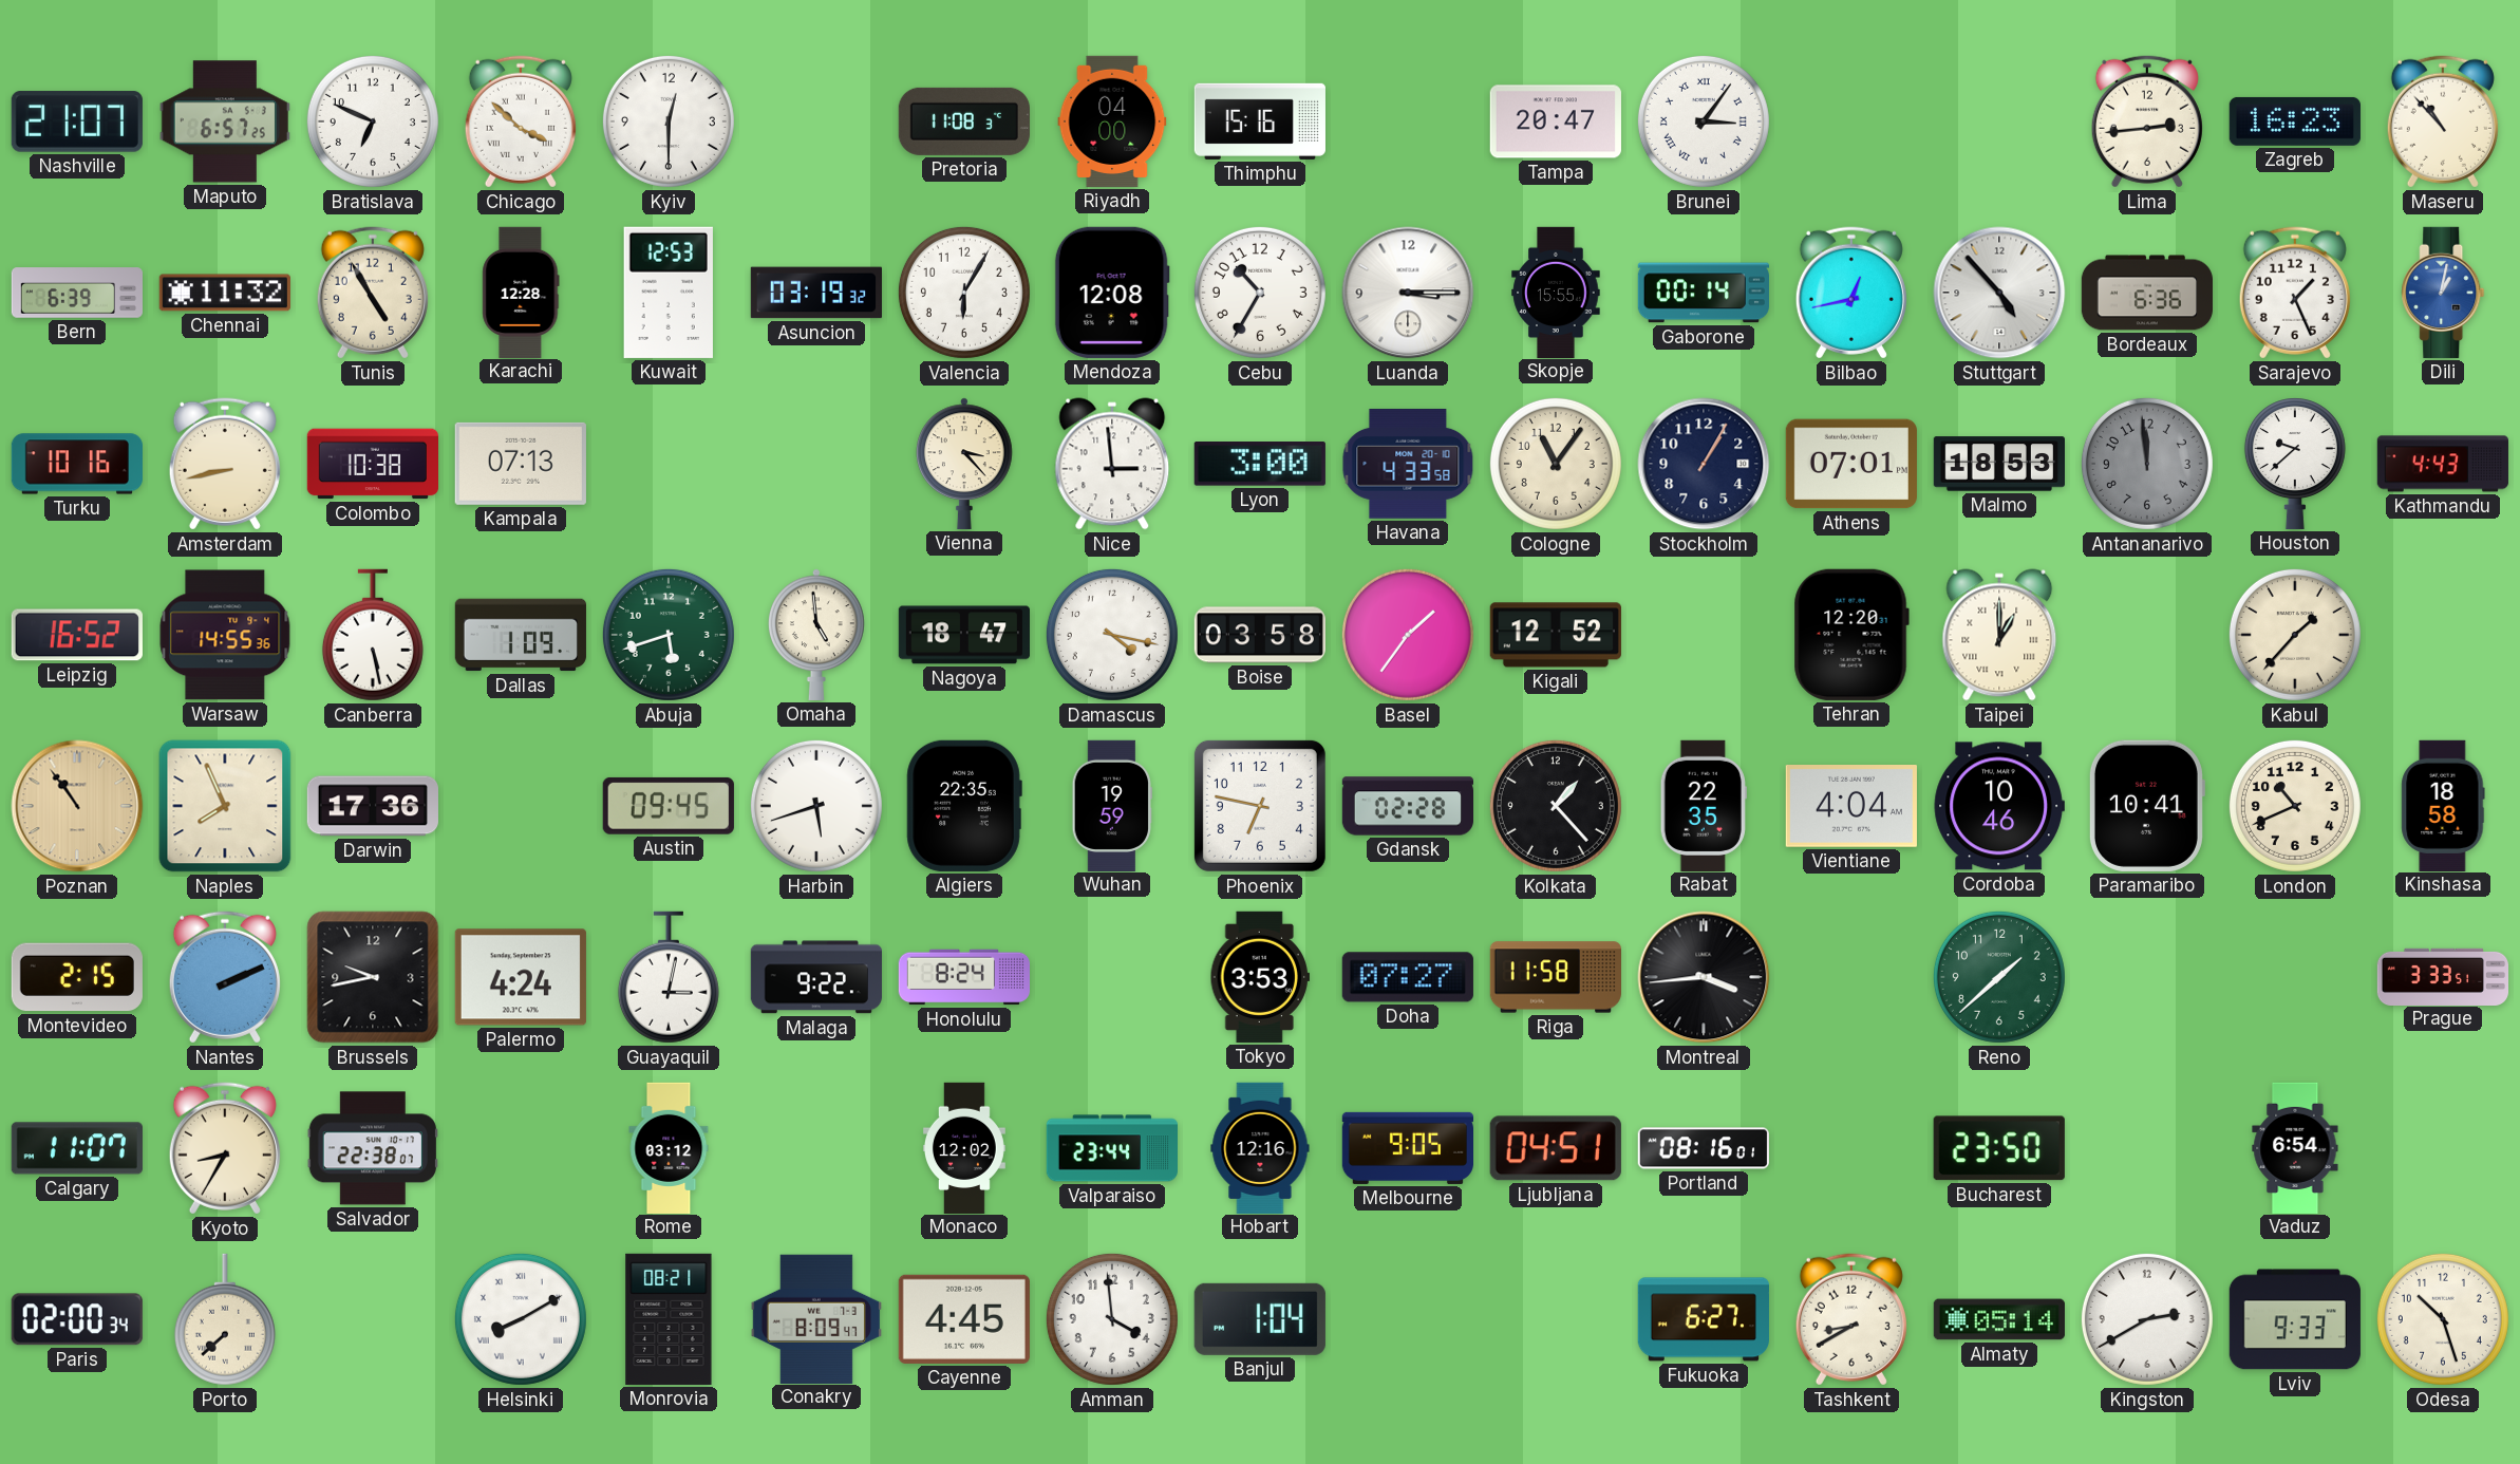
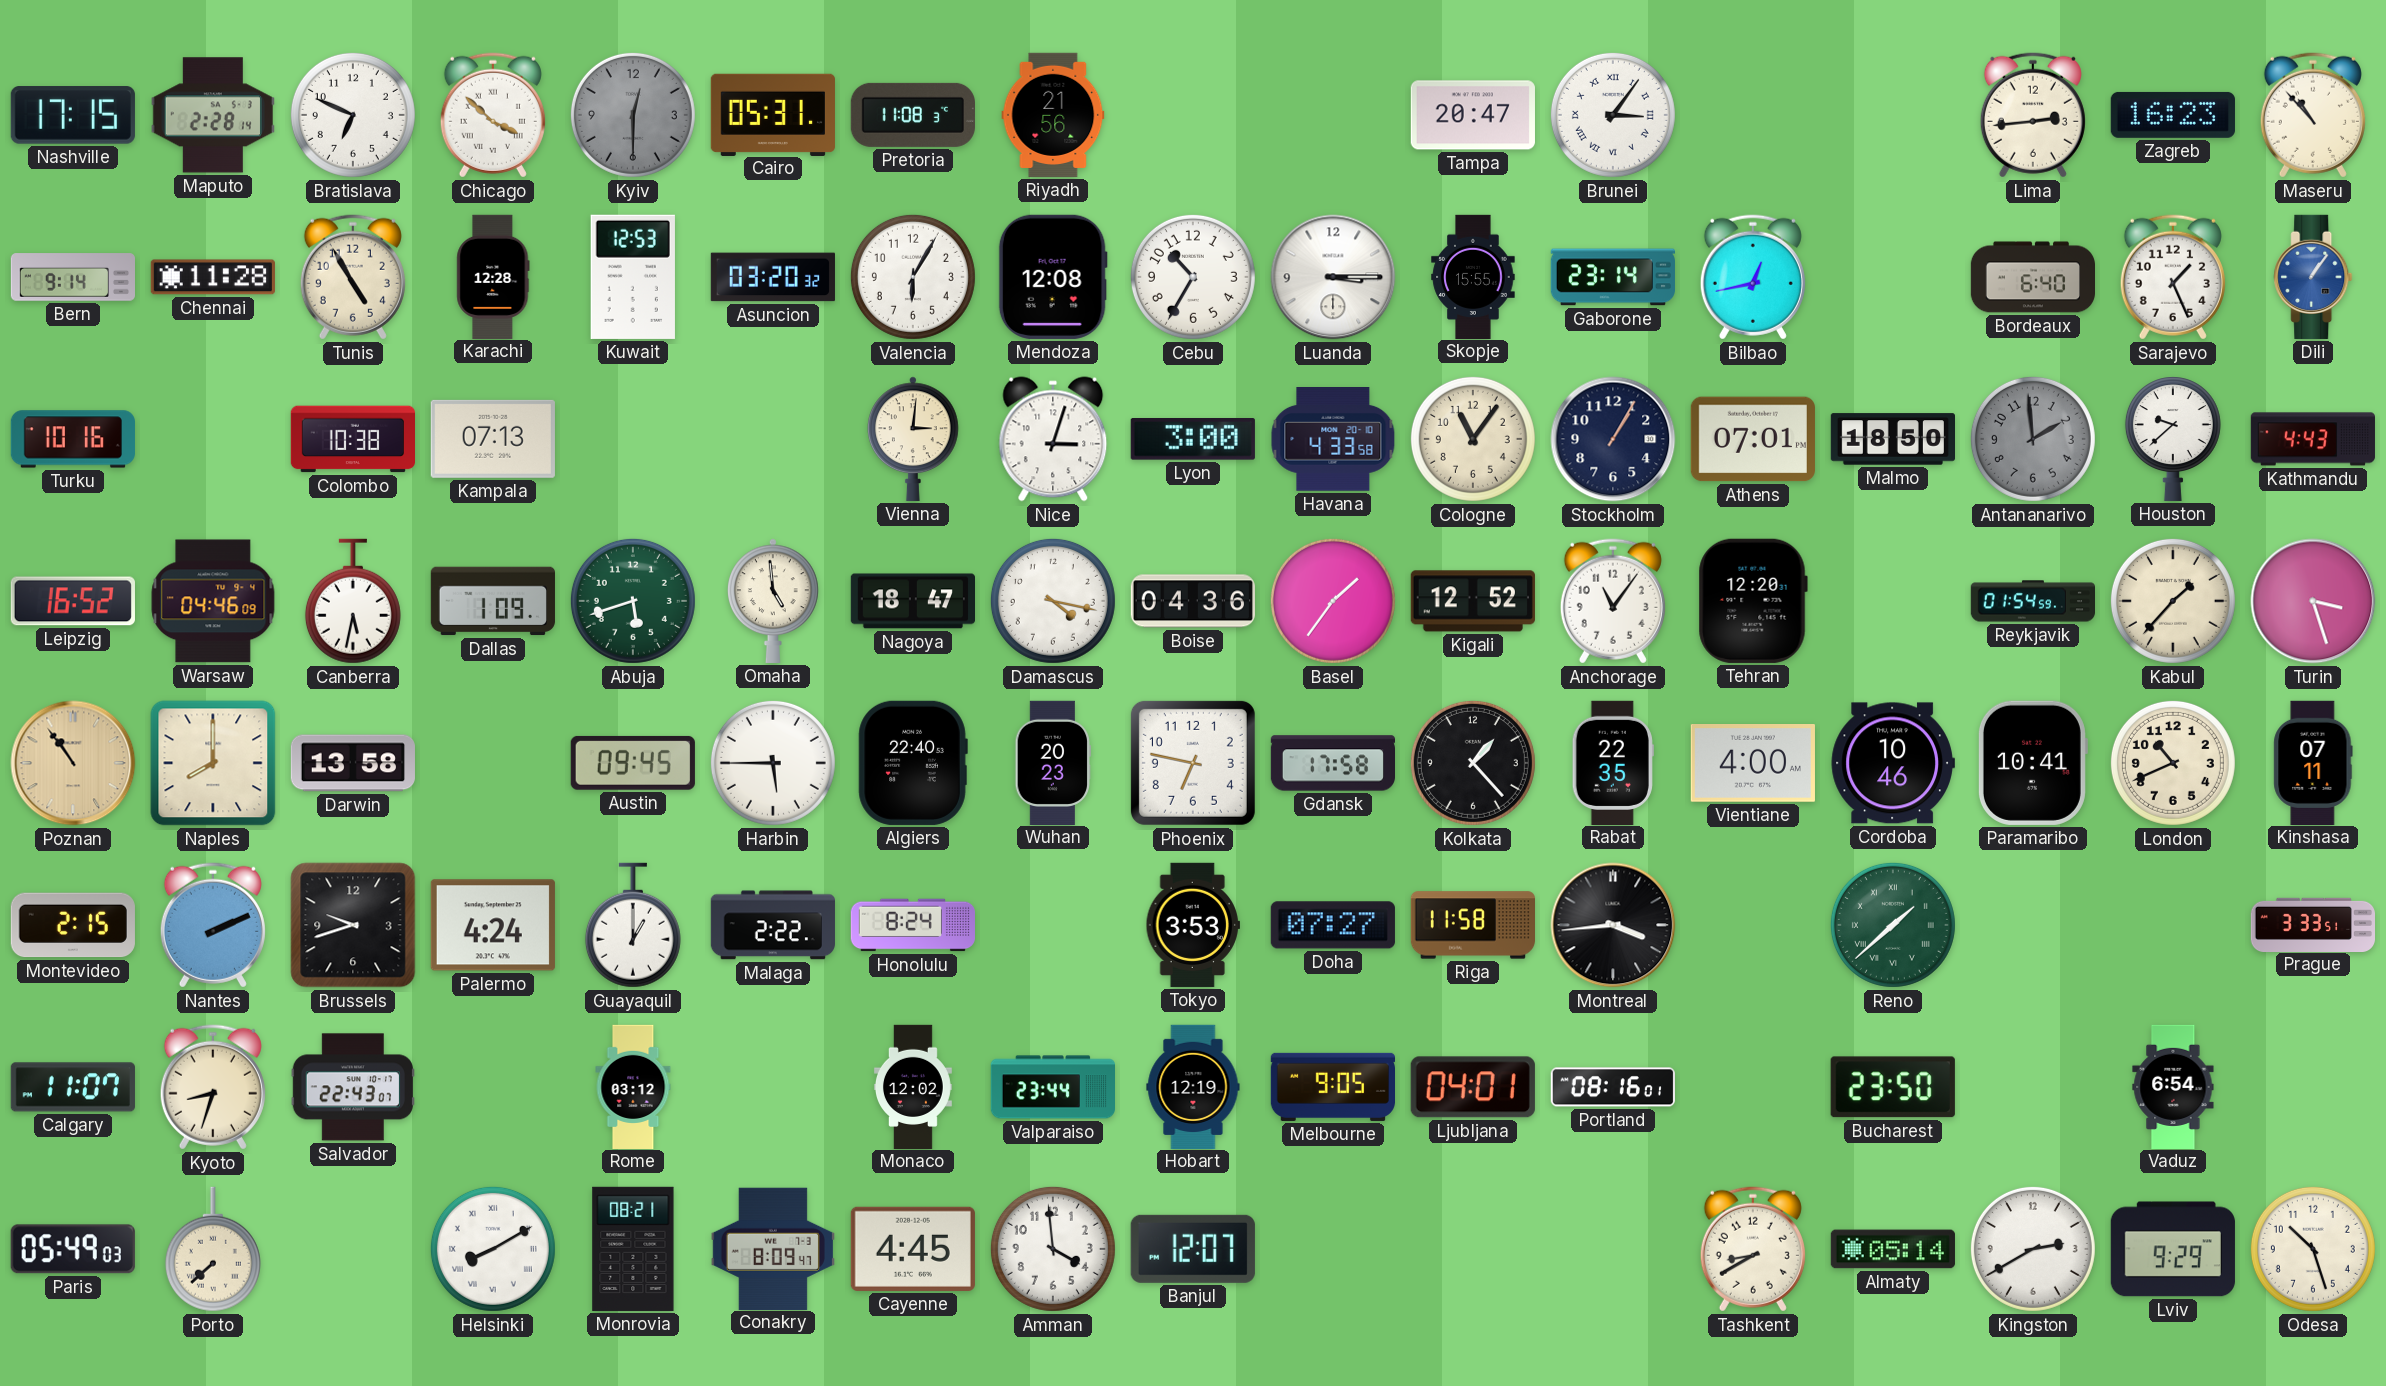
Nashville: 21:07 -> 17:15
Maputo: 6:57 -> 2:28
Kyiv dial: white -> grey
Cairo: none -> 05:31
Riyadh: 04:00 -> 21:56
Thimphu: 15:16 -> none
Bern: 6:39 -> 9:14
Chennai: 11:32 -> 11:28
Asuncion: 03:19 -> 03:20
Gaborone: 00:14 -> 23:14
Stuttgart: 4:53 -> none
Bordeaux: 6:36 -> 6:40
Dili: 1:02 -> 1:06
Amsterdam: 8:43 -> none
Vienna: 3:23 -> 3:01
Nice: 2:59 -> 3:03
Malmo: 18:53 -> 18:50
Antananarivo: 11:59 -> 1:59
Warsaw: 14:55 -> 04:46
Canberra: 5:28 -> 5:32
Boise: 03:58 -> 04:36
Anchorage: none -> 11:06
Taipei: 1:00 -> none
Reykjavik: none -> 01:54
Turin: none -> 3:27
Naples: 7:56 -> 8:00
Darwin: 17:36 -> 13:58
Harbin: 5:42 -> 5:45
Algiers: 22:35 -> 22:40
Wuhan: 19:59 -> 20:23
Gdansk: 02:28 -> 17:58
Vientiane: 4:04 -> 4:00
Kinshasa: 18:58 -> 07:11
Brussels: 9:43 -> 9:42
Guayaquil: 3:02 -> 1:00
Malaga: 9:22 -> 2:22
Reno numerals: Arabic -> Roman
Kyoto: 8:35 -> 8:33
Salvador: 22:38 -> 22:43
Hobart: 12:16 -> 12:19
Ljubljana: 04:51 -> 04:01
Paris: 02:00 -> 05:49
Banjul: 1:04 -> 12:07
Fukuoka: 6:27 -> none
Lviv: 9:33 -> 9:29
